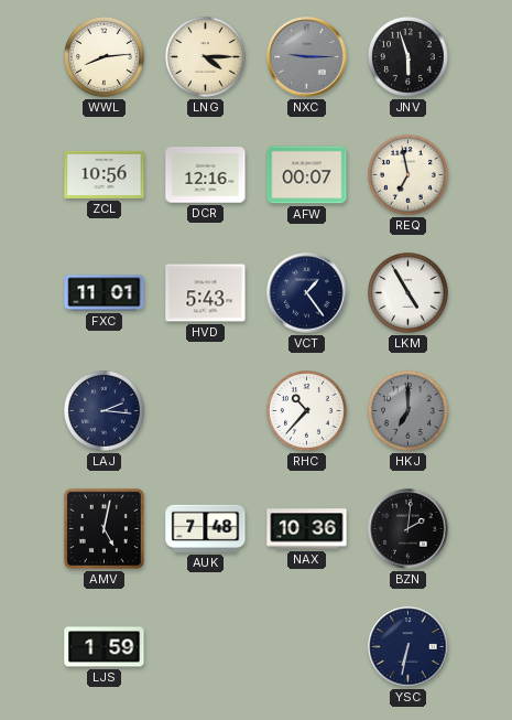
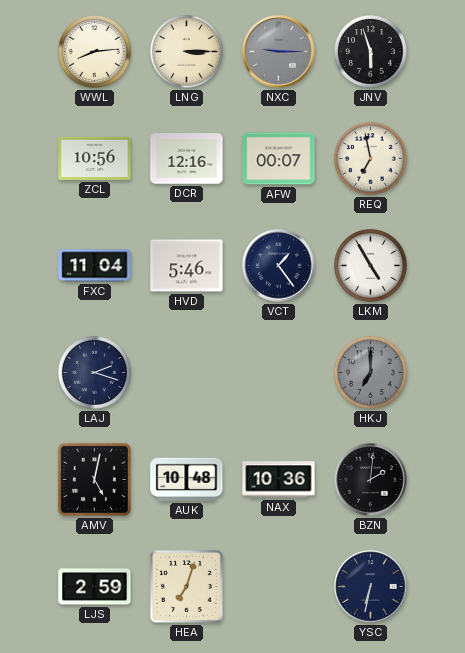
LNG: 4:15 -> 3:15
FXC: 11:01 -> 11:04
HVD: 5:43 -> 5:46
LAJ: 2:16 -> 2:18
RHC: 10:37 -> none
AUK: 7:48 -> 10:48
LJS: 1:59 -> 2:59
HEA: none -> 7:03
